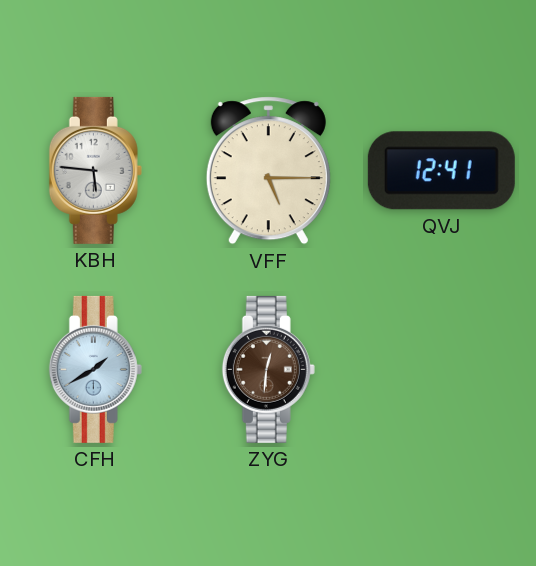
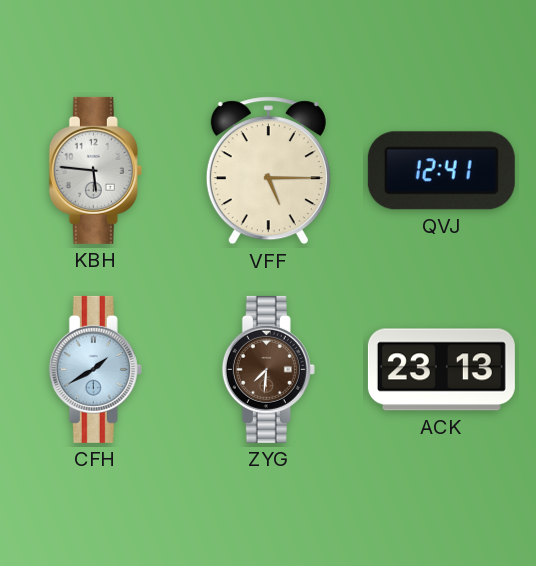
ZYG: 12:31 -> 7:31
ACK: none -> 23:13
